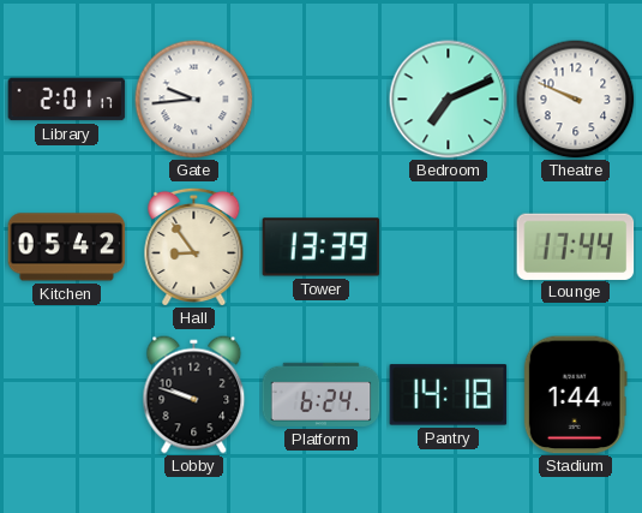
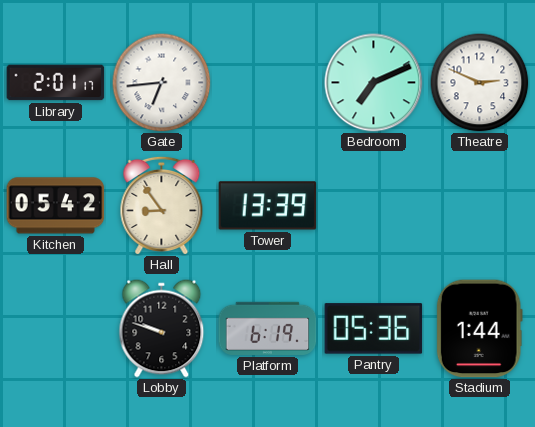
Gate: 9:44 -> 6:44
Theatre: 9:49 -> 2:49
Lounge: 17:44 -> none
Platform: 6:24 -> 6:19
Pantry: 14:18 -> 05:36
